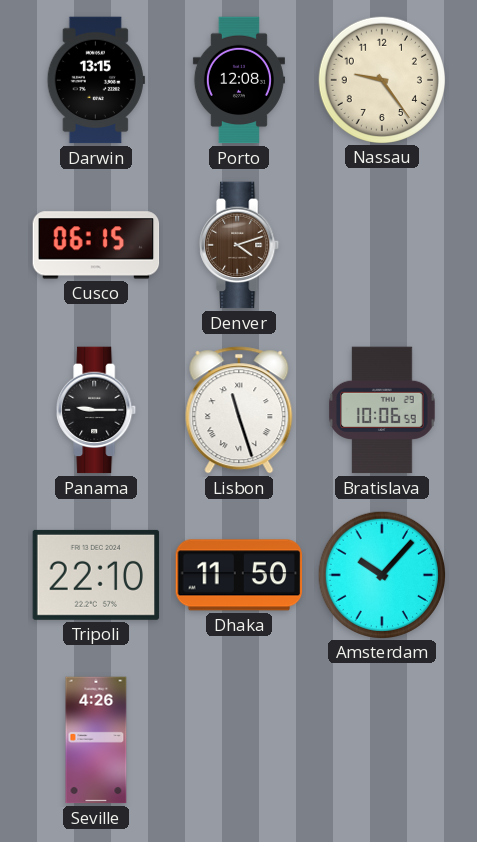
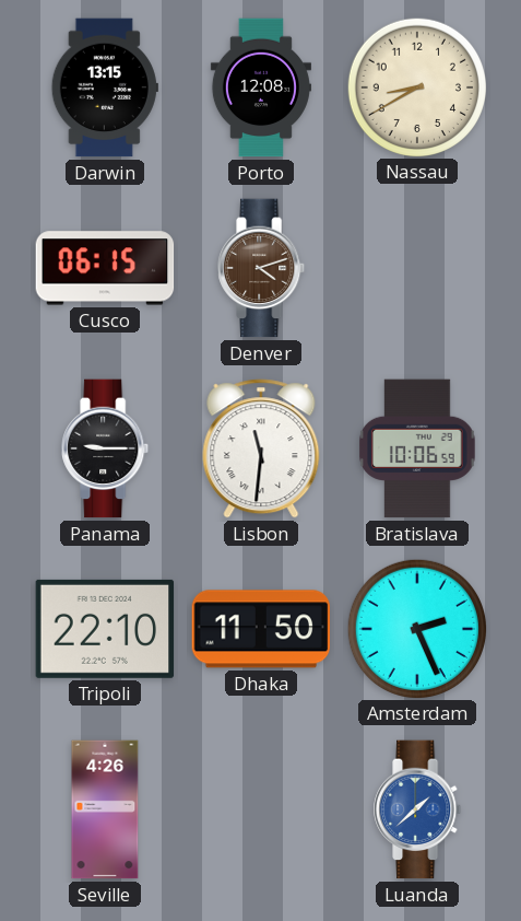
Nassau: 9:24 -> 8:40
Lisbon: 11:27 -> 11:31
Amsterdam: 10:07 -> 2:26
Luanda: none -> 1:38
